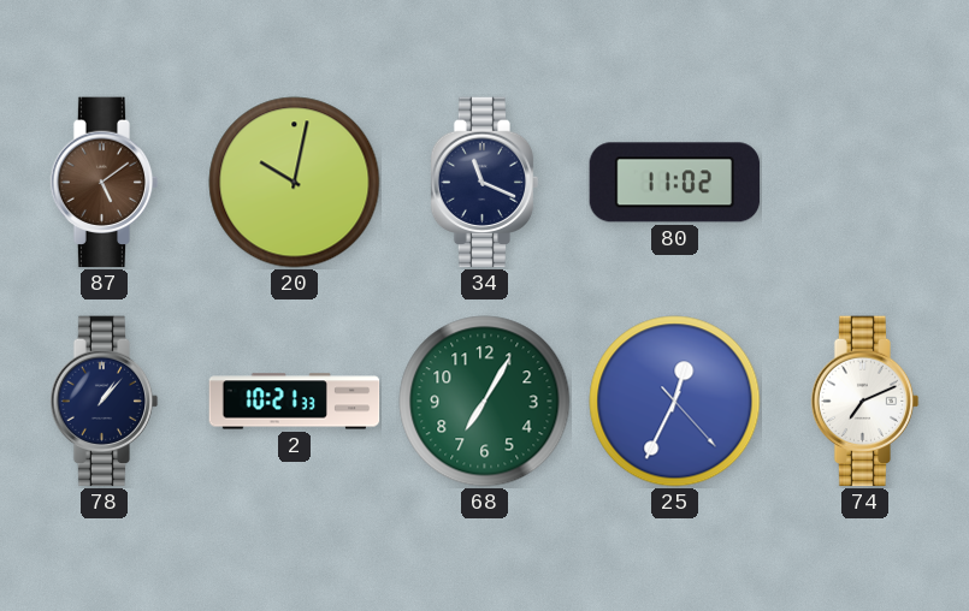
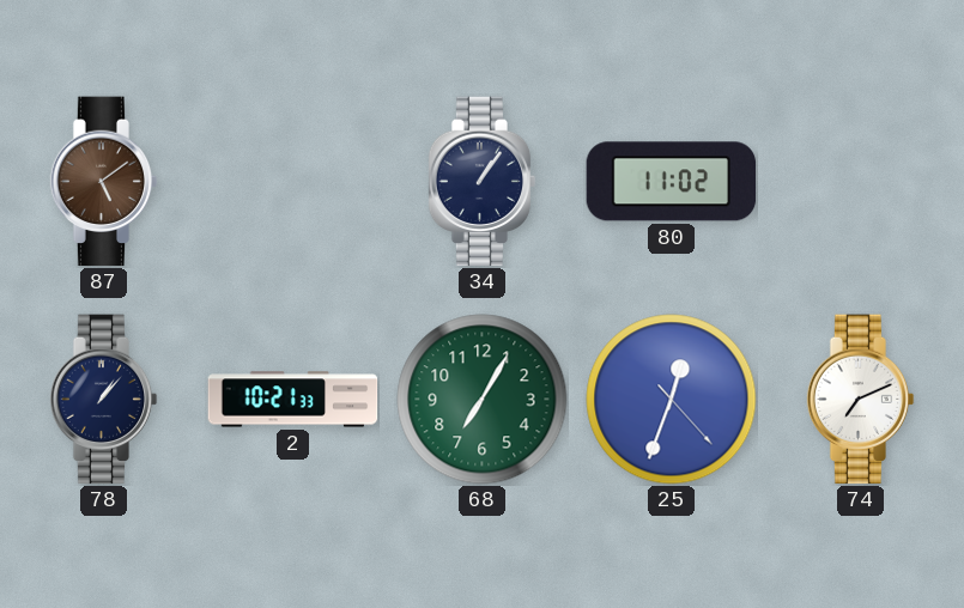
20: 10:02 -> none
34: 11:19 -> 1:06
25: 12:34 -> 12:33
